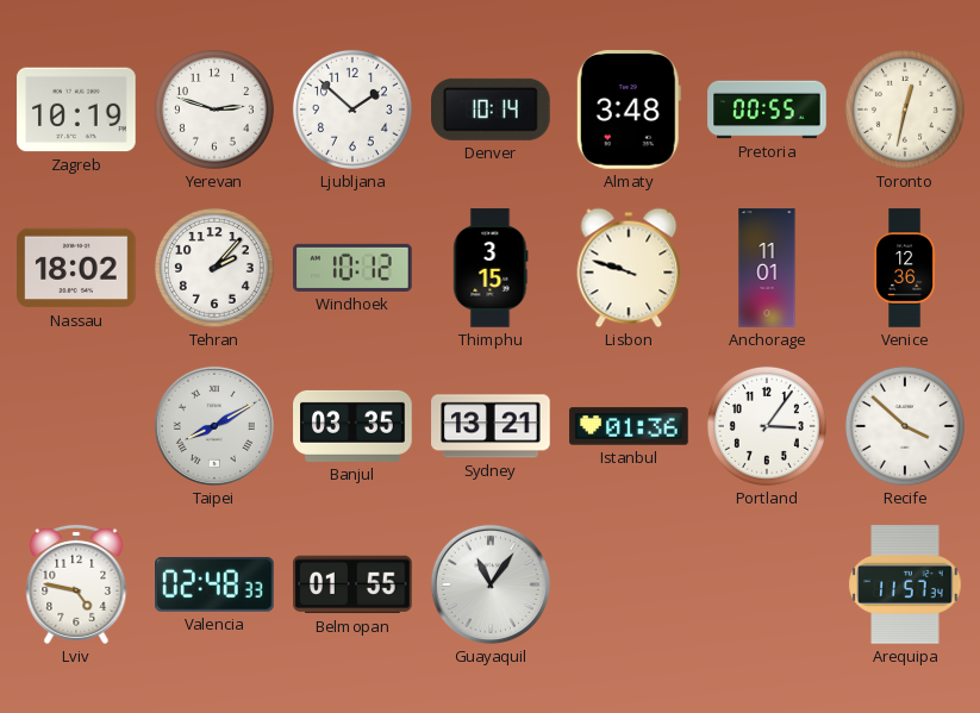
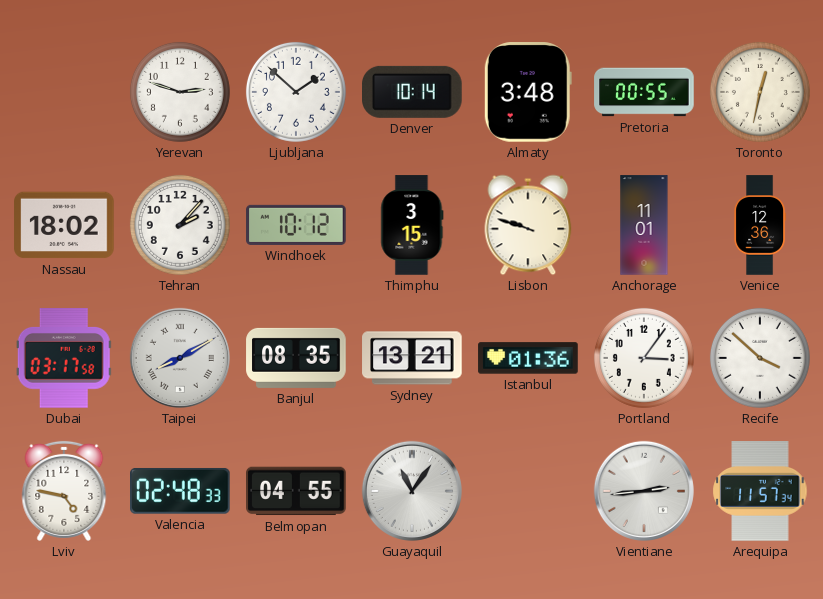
Zagreb: 10:19 -> none
Dubai: none -> 03:17
Banjul: 03:35 -> 08:35
Belmopan: 01:55 -> 04:55
Vientiane: none -> 2:44
